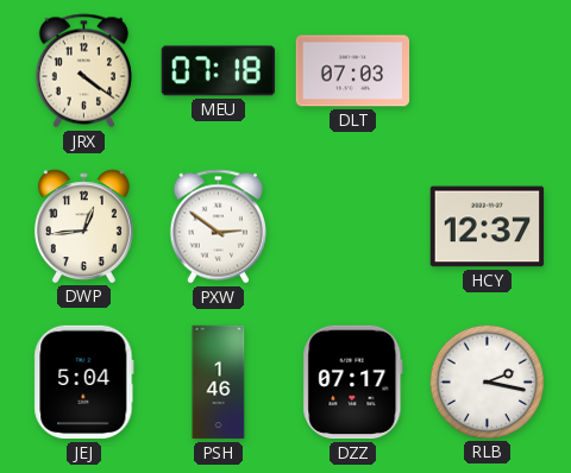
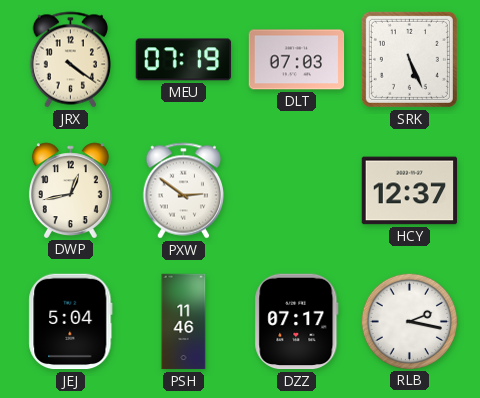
MEU: 07:18 -> 07:19
SRK: none -> 5:26
DWP: 12:44 -> 12:43
PSH: 1:46 -> 11:46
